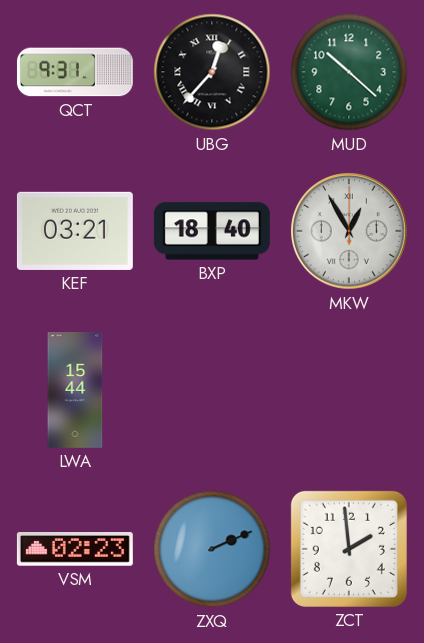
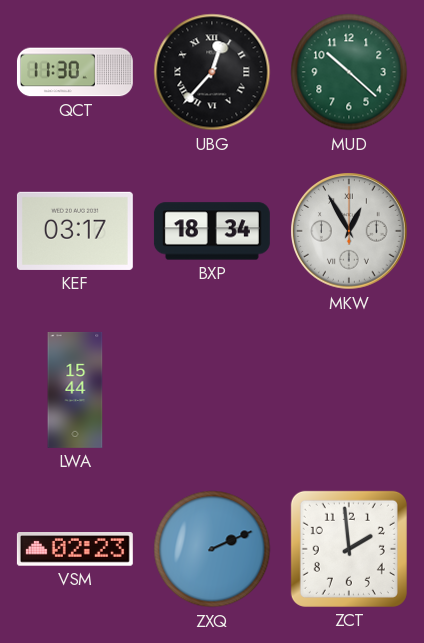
QCT: 9:31 -> 11:30
KEF: 03:21 -> 03:17
BXP: 18:40 -> 18:34
